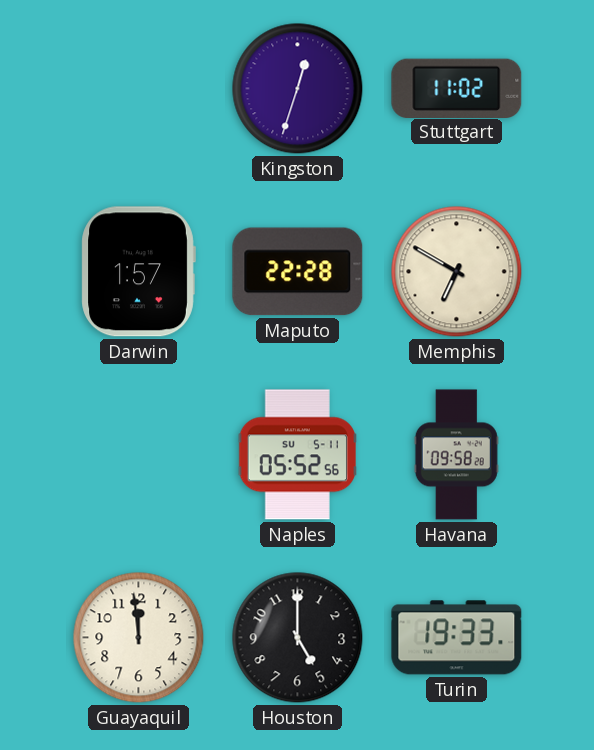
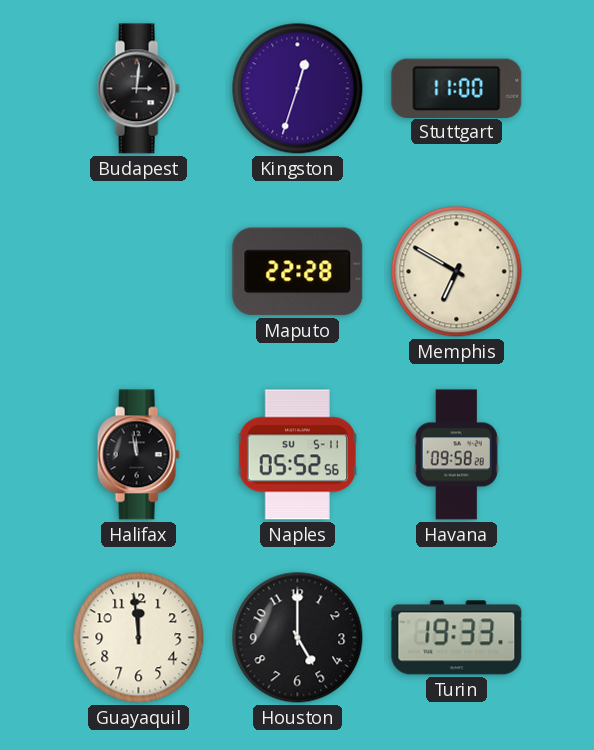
Budapest: none -> 3:01
Stuttgart: 11:02 -> 11:00
Darwin: 1:57 -> none
Halifax: none -> 11:58
